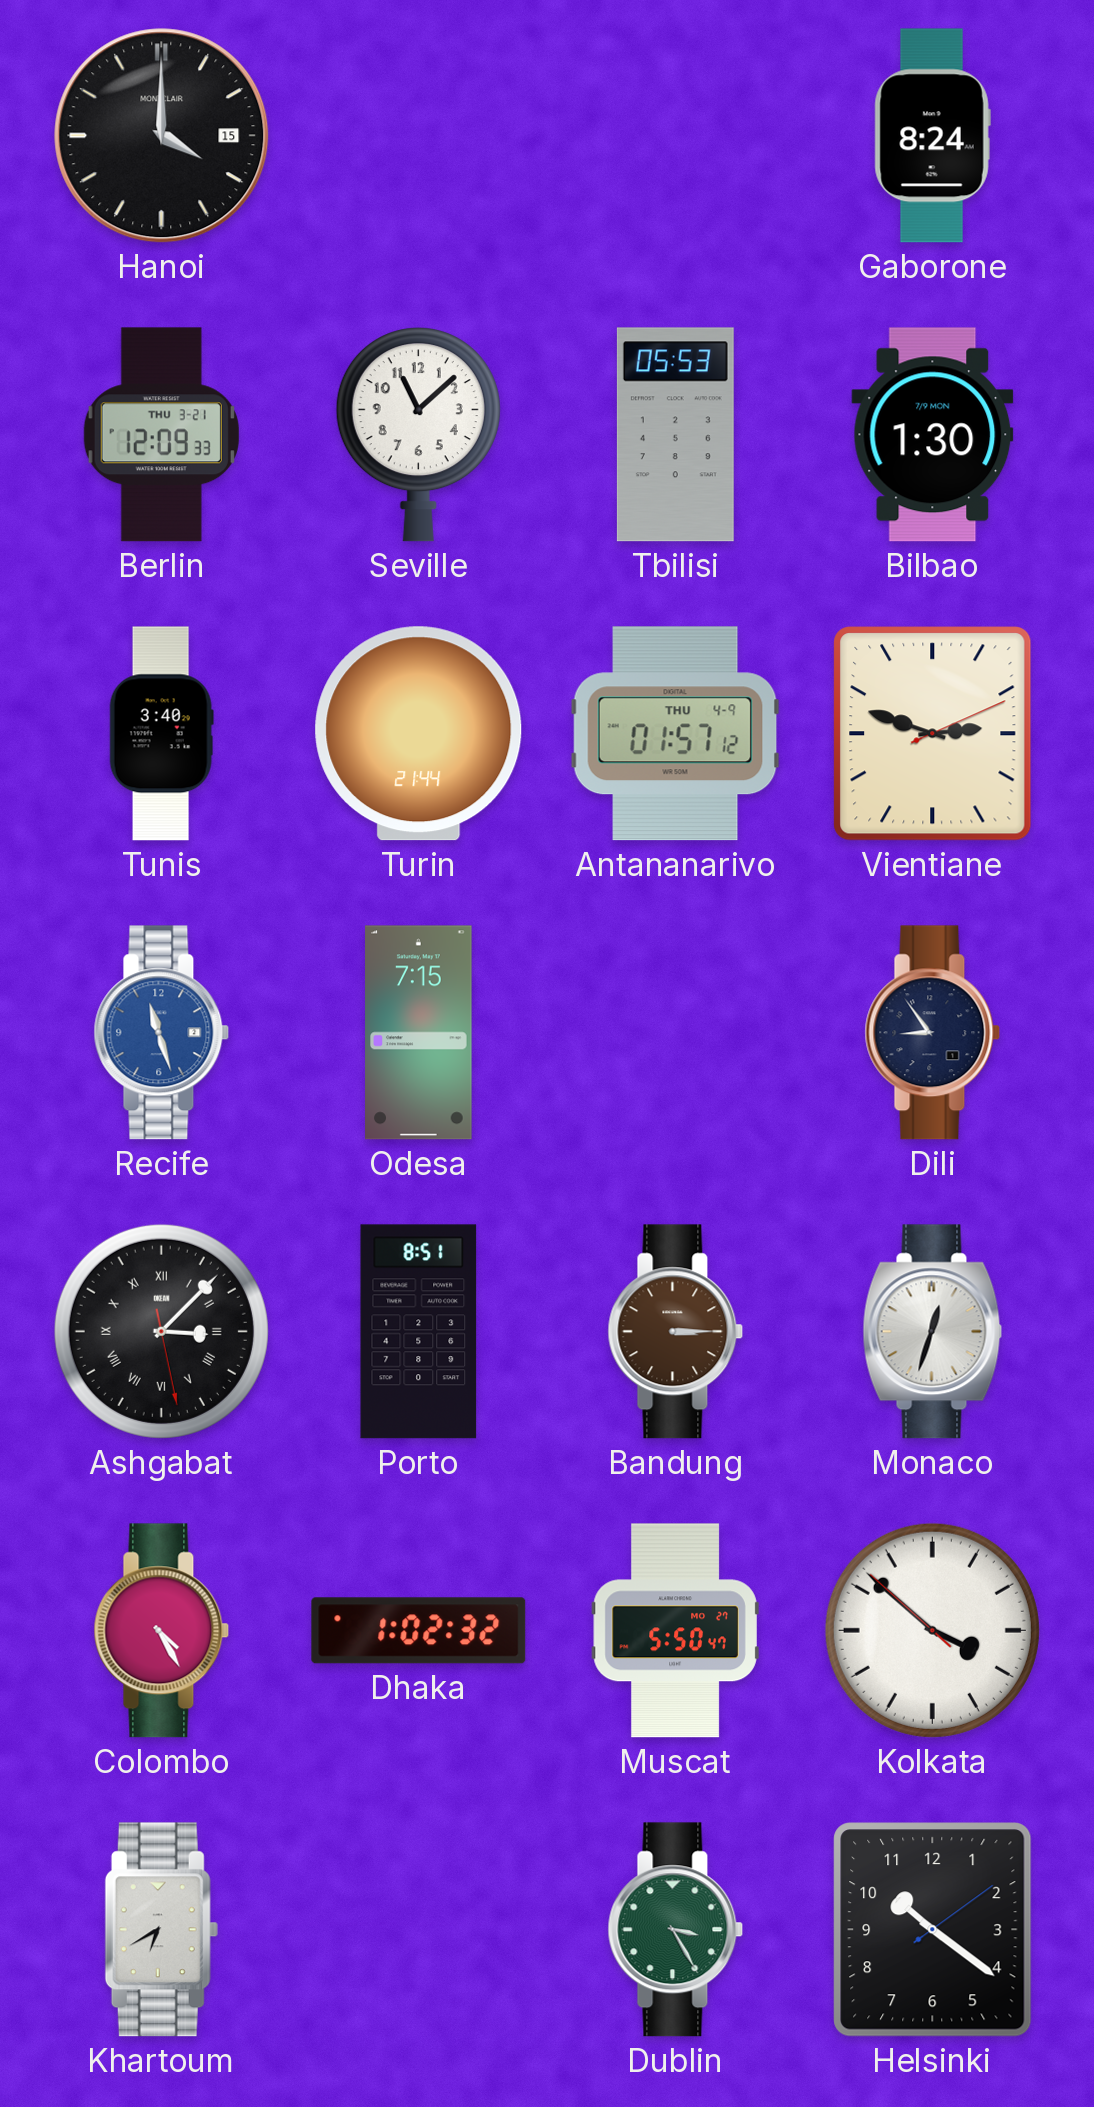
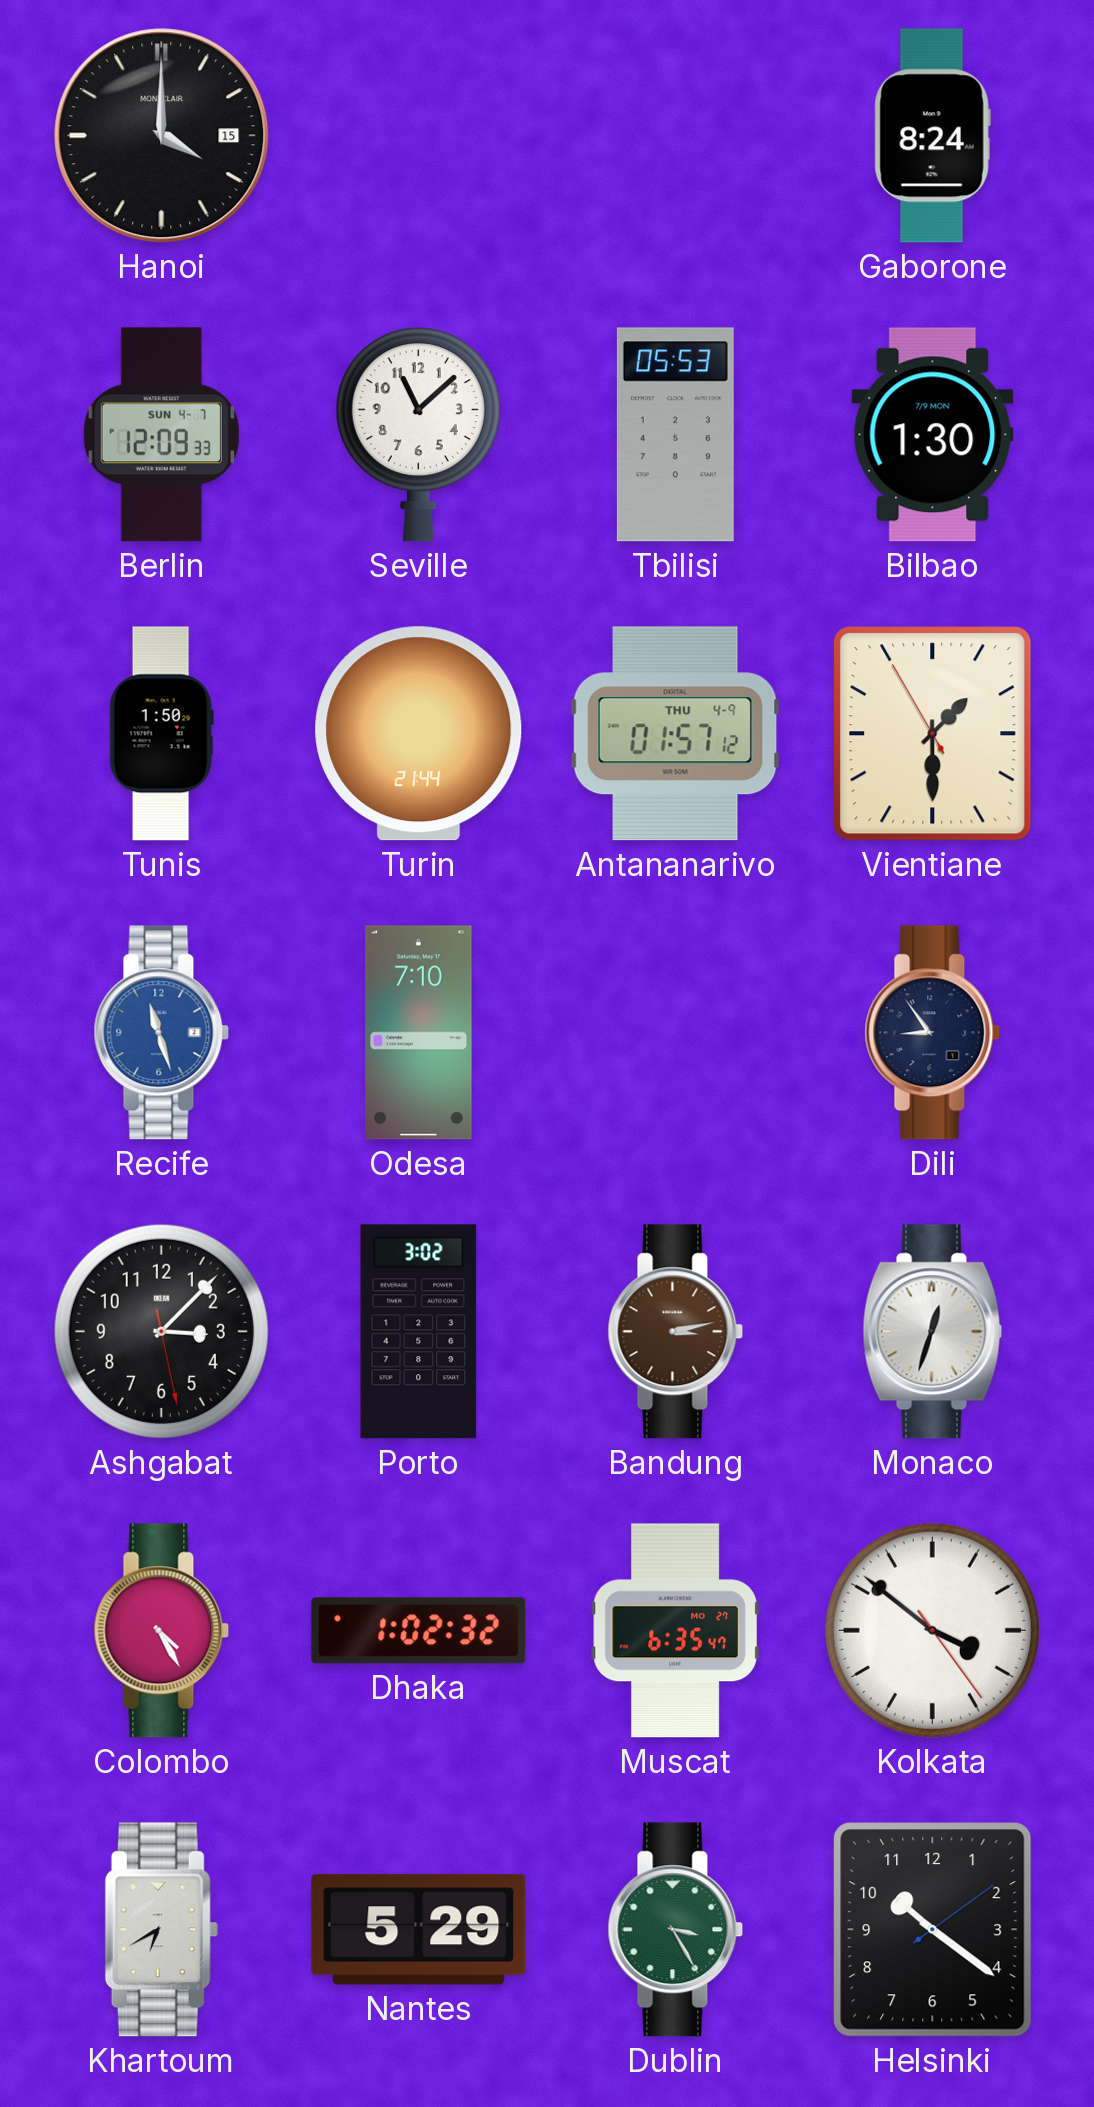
Berlin date: THU 3-21 -> SUN 4-7
Tunis: 3:40 -> 1:50
Vientiane: 2:48 -> 1:29
Odesa: 7:15 -> 7:10
Ashgabat numerals: Roman -> Arabic
Porto: 8:51 -> 3:02
Bandung: 3:15 -> 3:13
Muscat: 5:50 -> 6:35
Kolkata: 3:51:52 -> 3:51:24
Nantes: none -> 5:29
